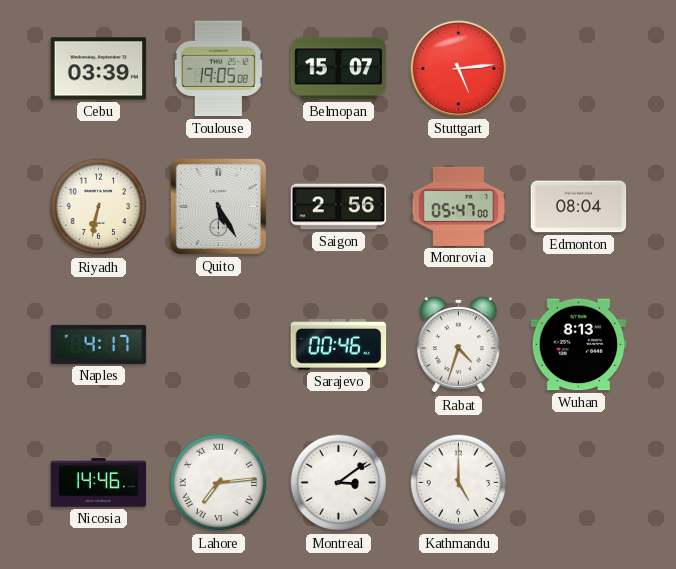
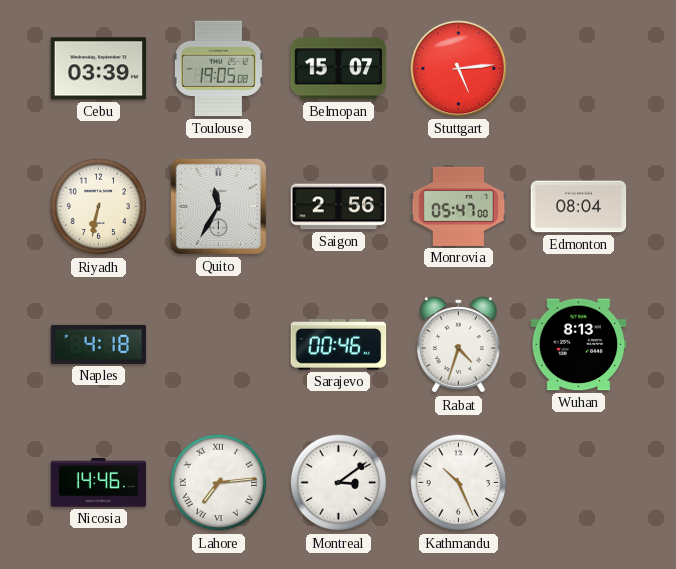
Quito: 5:25 -> 11:35
Naples: 4:17 -> 4:18
Kathmandu: 5:00 -> 10:26
